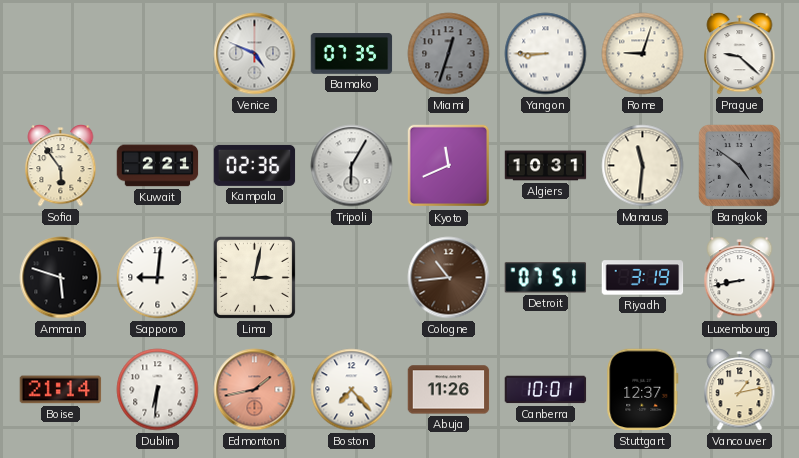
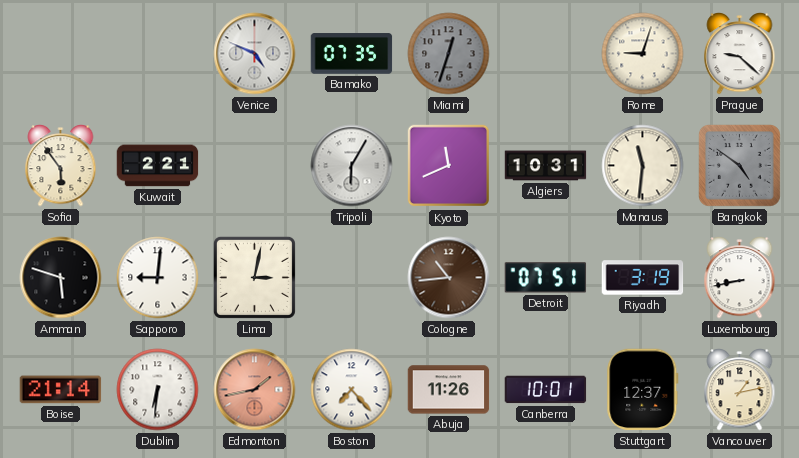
Yangon: 8:45 -> none
Kampala: 02:36 -> none
